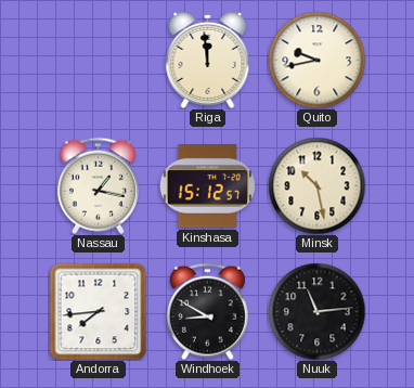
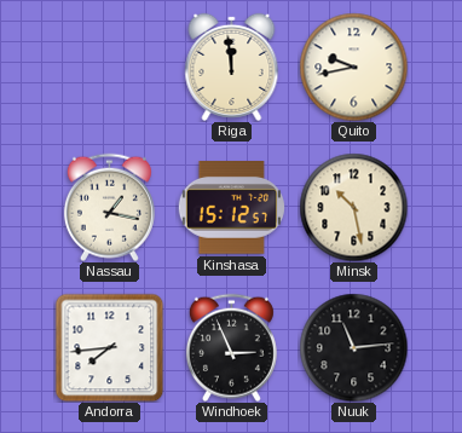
Windhoek: 8:50 -> 2:56
